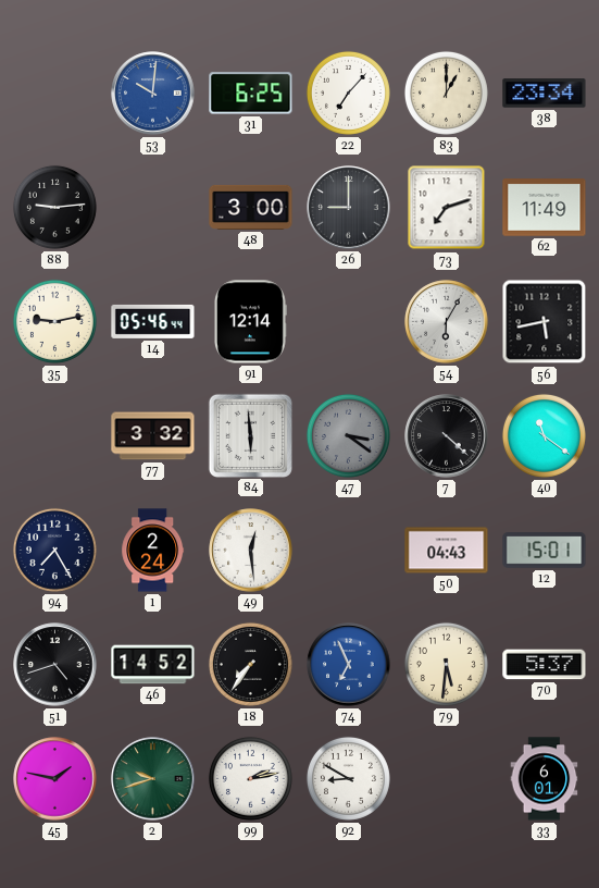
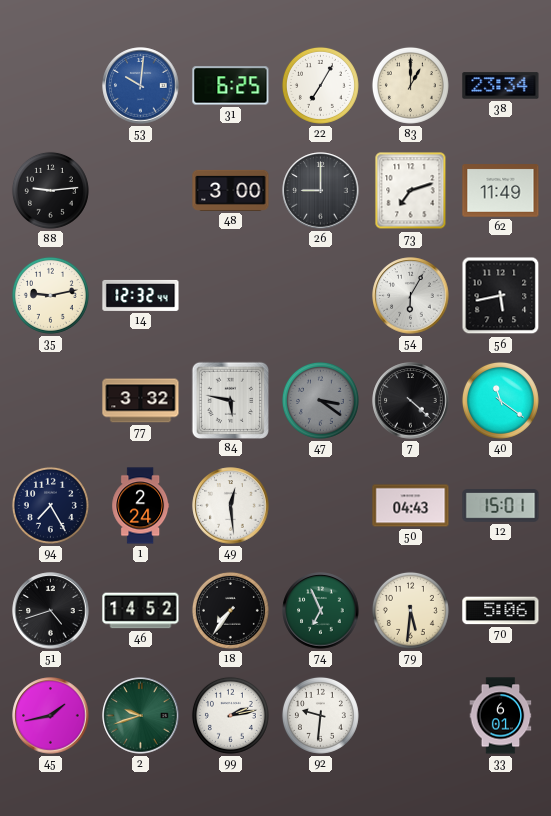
22: 7:07 -> 7:05
14: 05:46 -> 12:32
91: 12:14 -> none
84: 5:59 -> 5:47
74 dial: blue -> green
70: 5:37 -> 5:06
45: 1:47 -> 1:43
92: 8:50 -> 9:31
